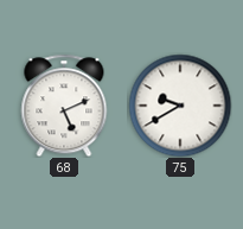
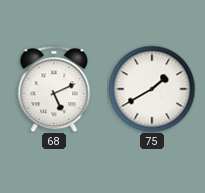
75: 9:40 -> 1:40
